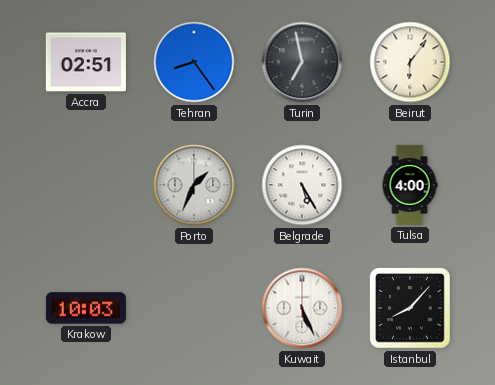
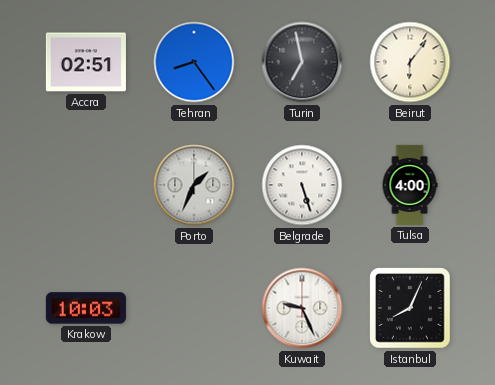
Belgrade: 5:25 -> 5:27
Kuwait: 5:26 -> 9:26
Istanbul: 8:07 -> 8:04
